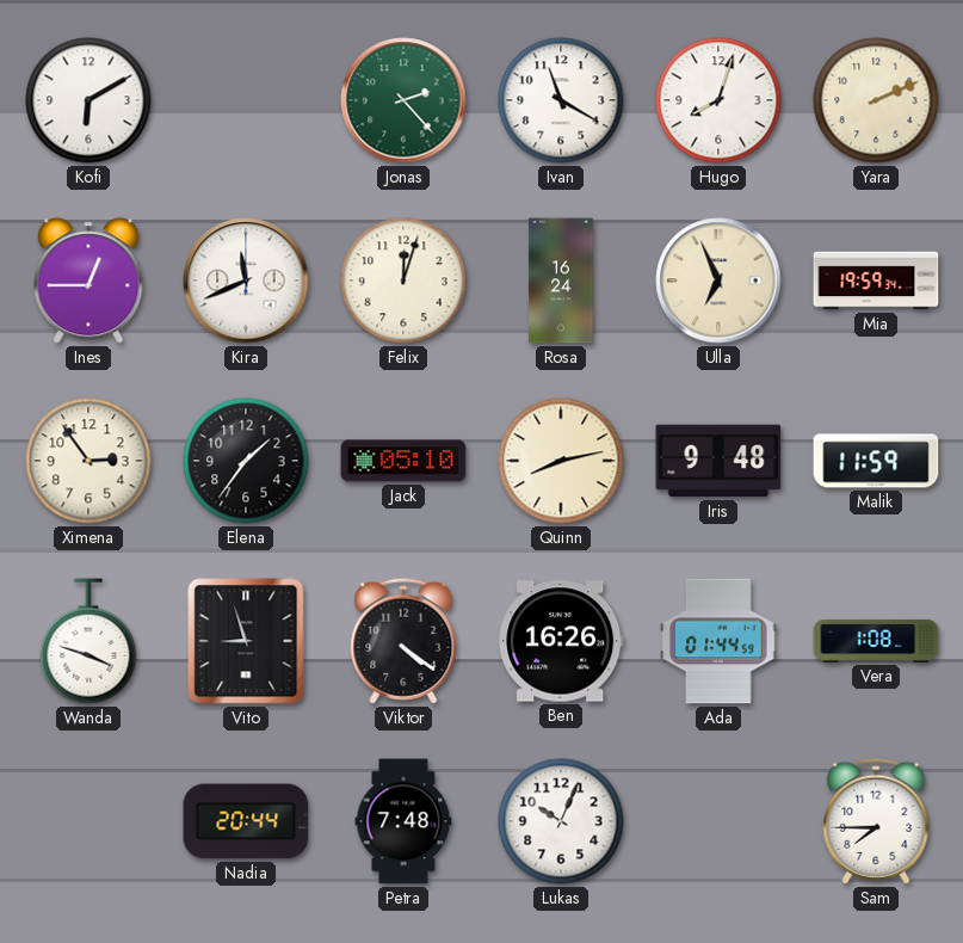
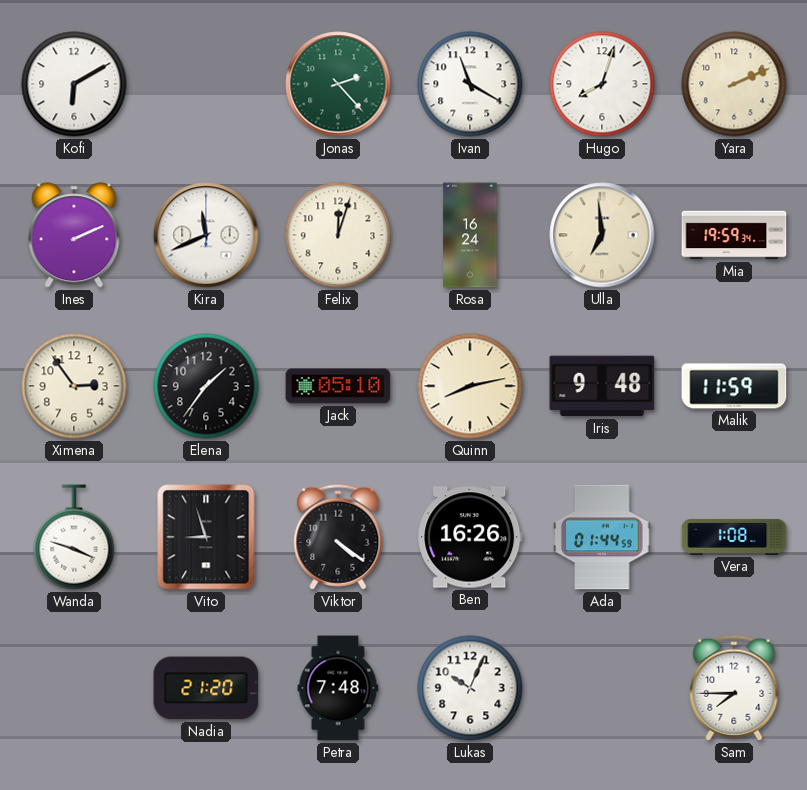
Ines: 12:45 -> 2:11
Ulla: 6:56 -> 6:59
Nadia: 20:44 -> 21:20
